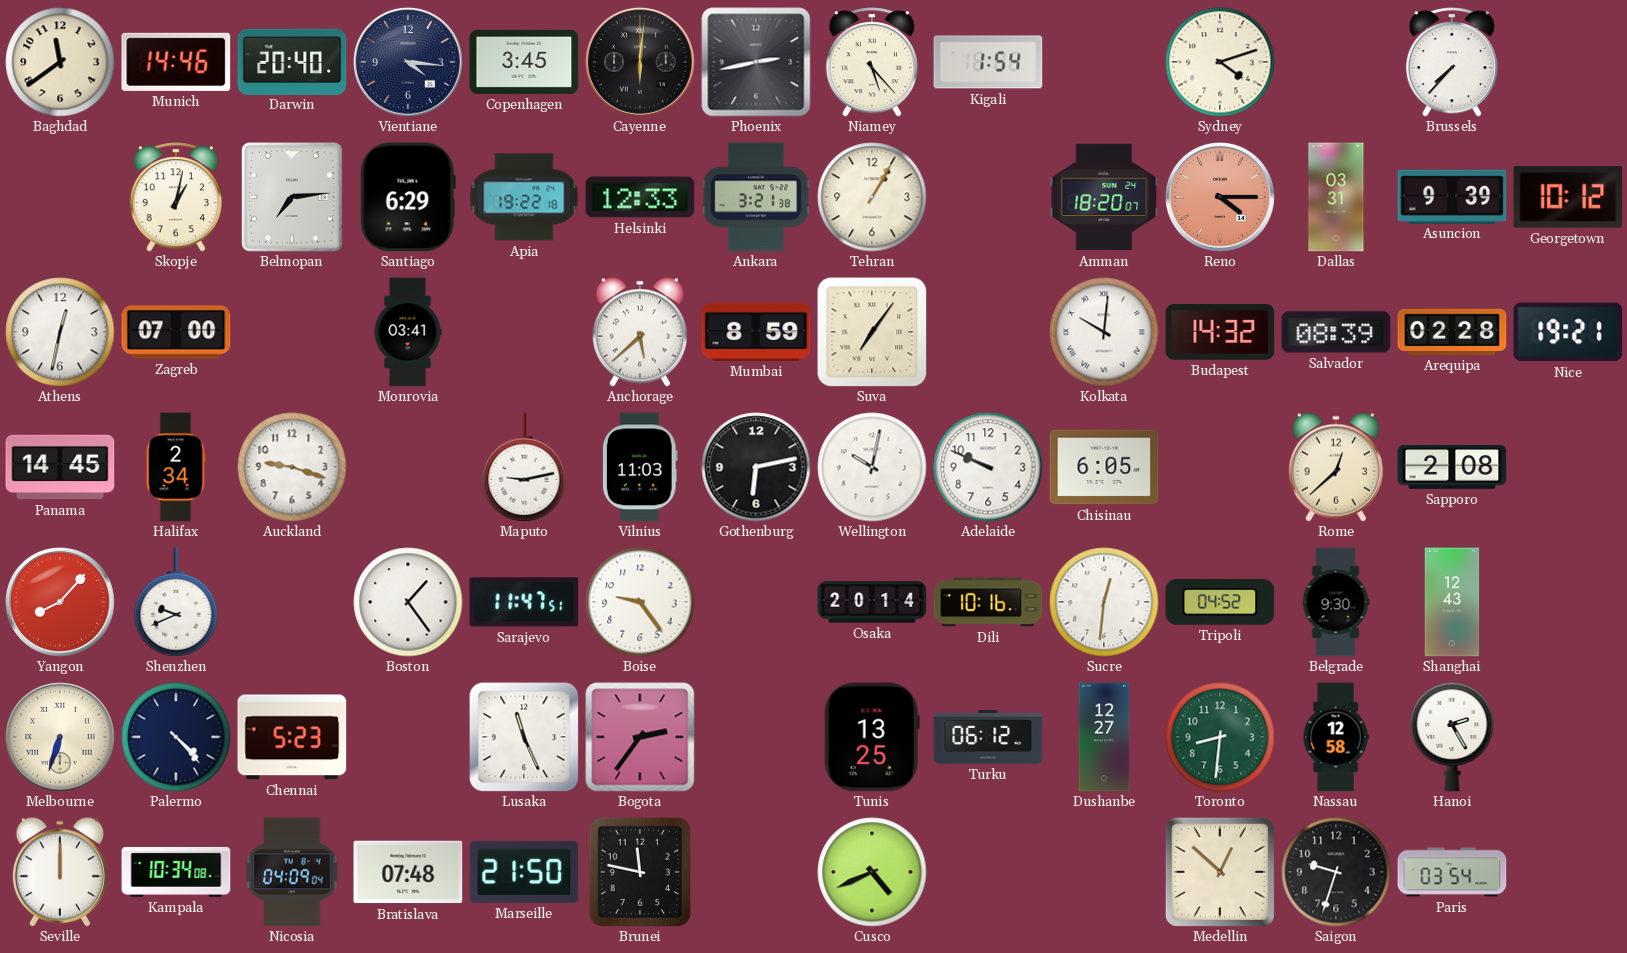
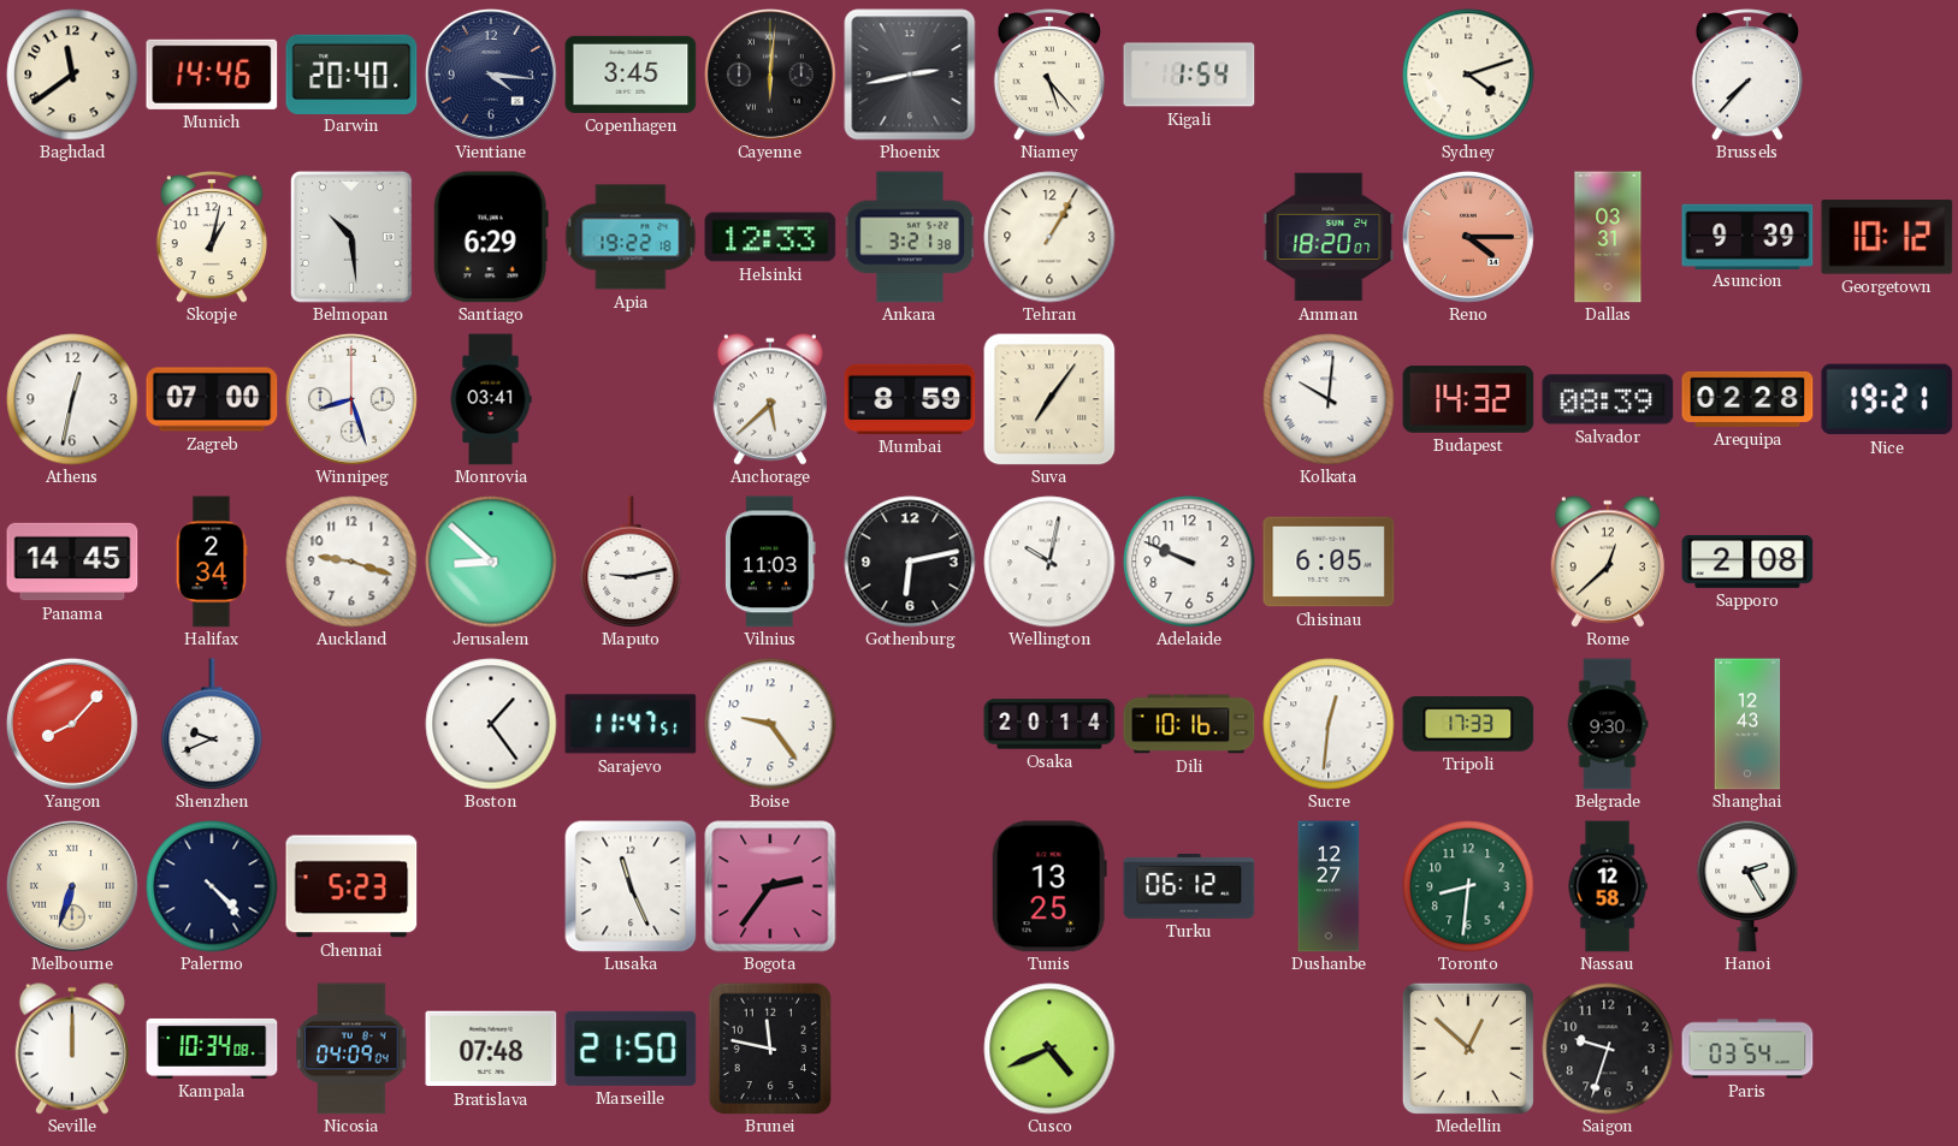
Belmopan: 7:14 -> 10:29
Winnipeg: none -> 8:27
Jerusalem: none -> 8:52
Tripoli: 04:52 -> 17:33
